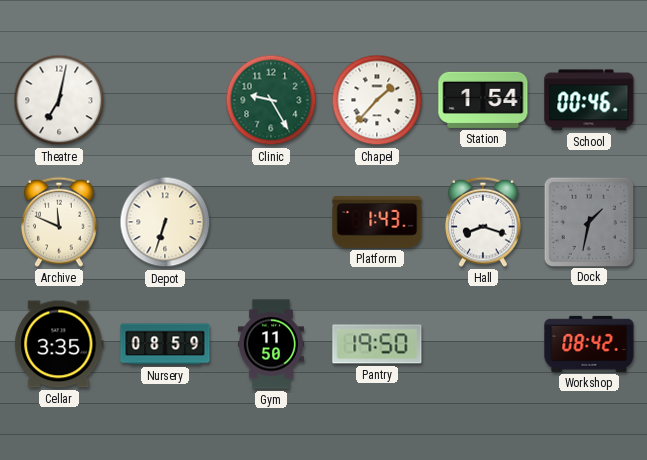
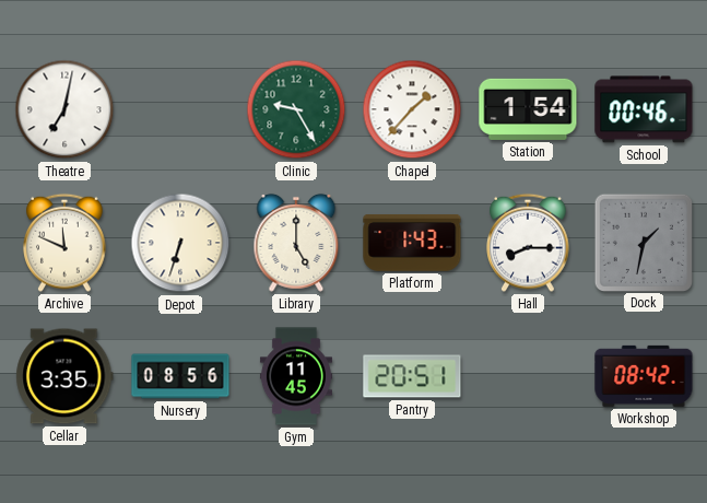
Library: none -> 5:00
Hall: 8:18 -> 8:15
Nursery: 08:59 -> 08:56
Gym: 11:50 -> 11:45
Pantry: 19:50 -> 20:51
